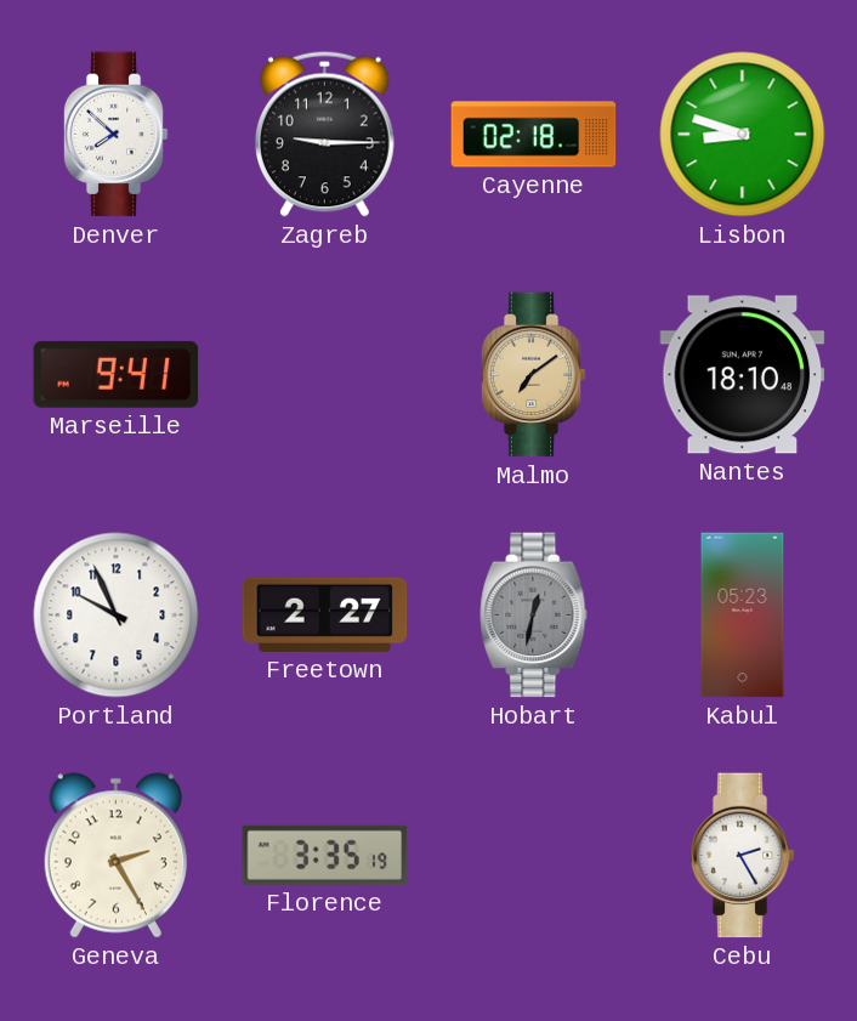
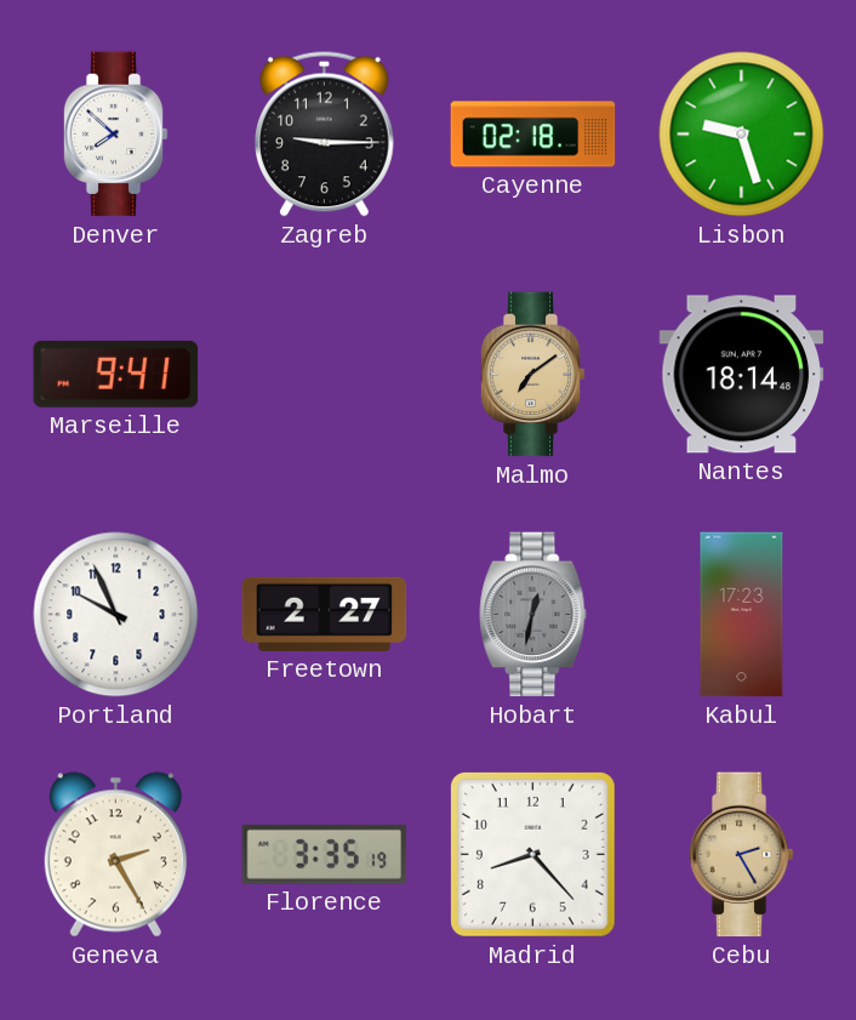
Lisbon: 8:48 -> 9:27
Nantes: 18:10 -> 18:14
Kabul: 05:23 -> 17:23
Madrid: none -> 8:23
Cebu dial: white -> champagne
